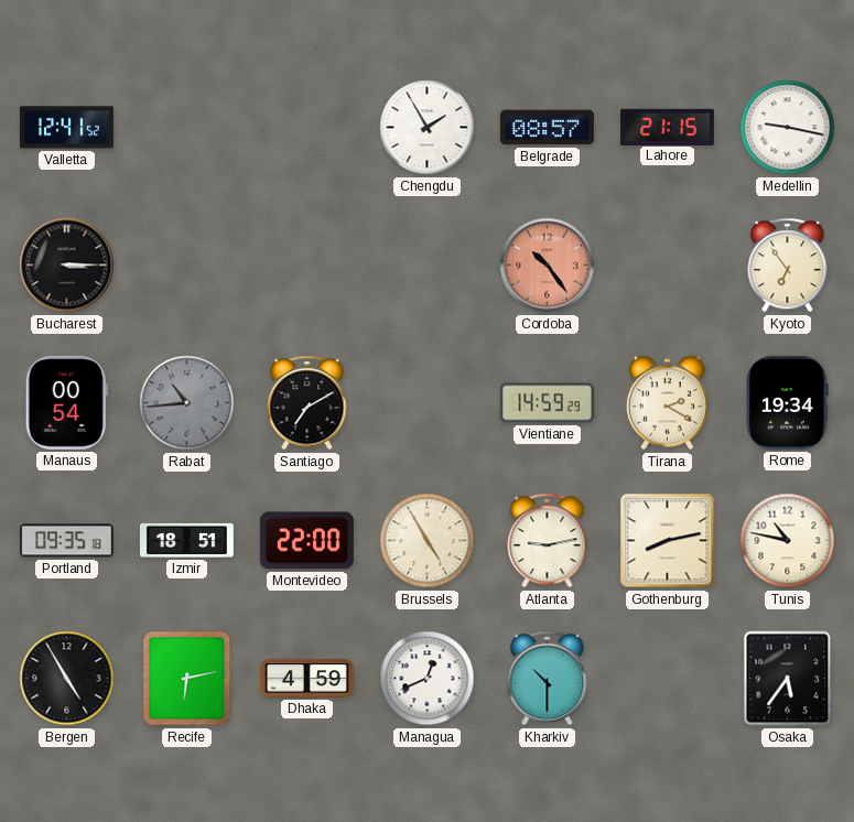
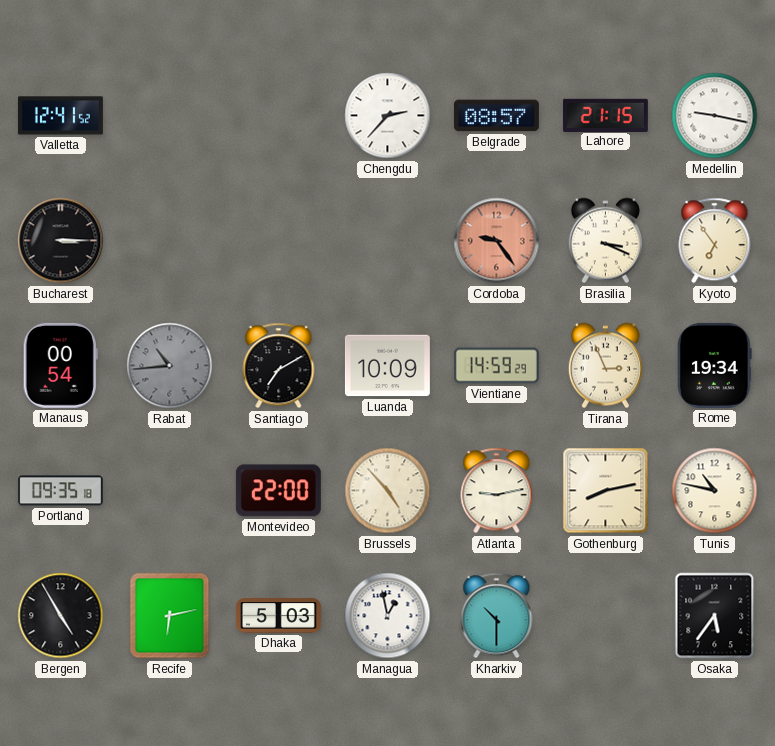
Chengdu: 1:55 -> 2:37
Cordoba: 10:24 -> 9:24
Brasilia: none -> 3:19
Luanda: none -> 10:09
Tirana: 2:20 -> 2:56
Izmir: 18:51 -> none
Brussels: 4:55 -> 4:53
Dhaka: 4:59 -> 5:03
Managua: 12:41 -> 12:58
